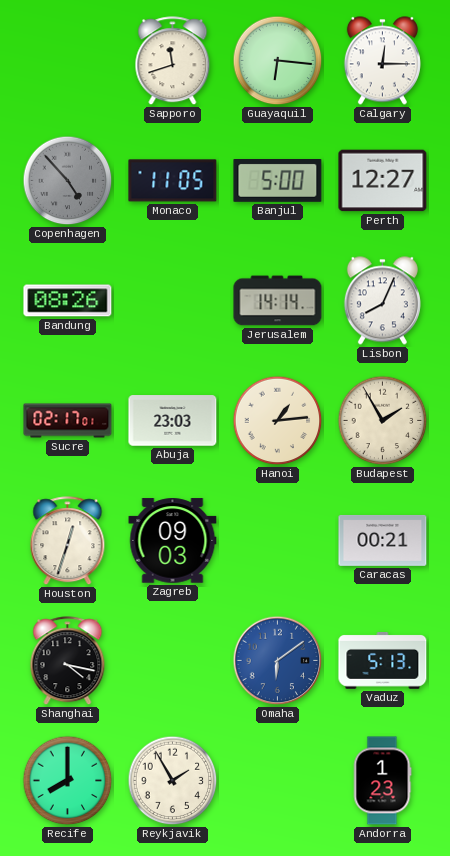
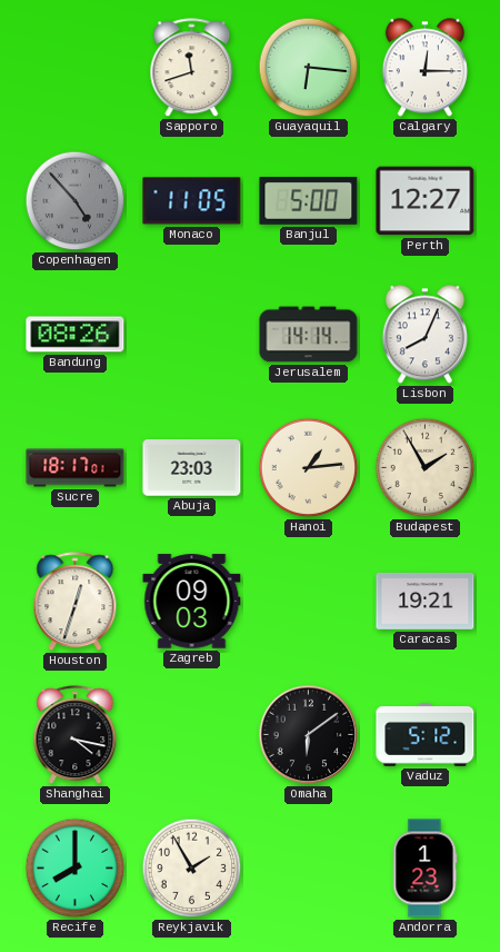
Sucre: 02:17 -> 18:17
Caracas: 00:21 -> 19:21
Omaha dial: blue -> black
Vaduz: 5:13 -> 5:12
